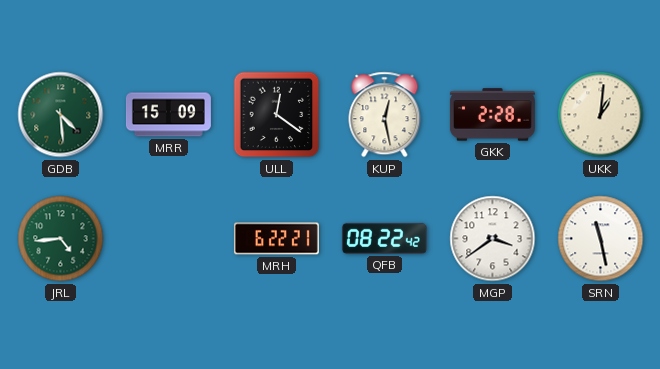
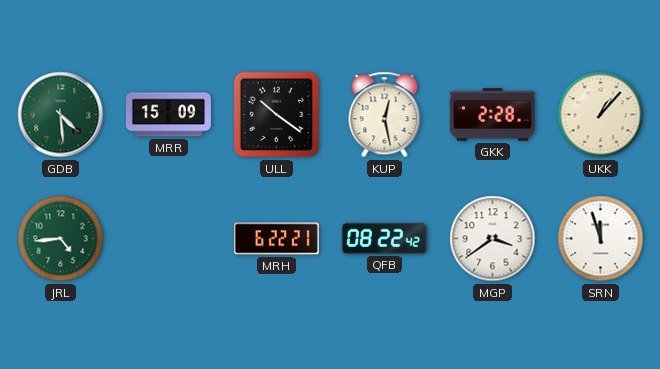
ULL: 12:21 -> 10:21
UKK: 1:01 -> 1:07
SRN: 11:28 -> 11:57
